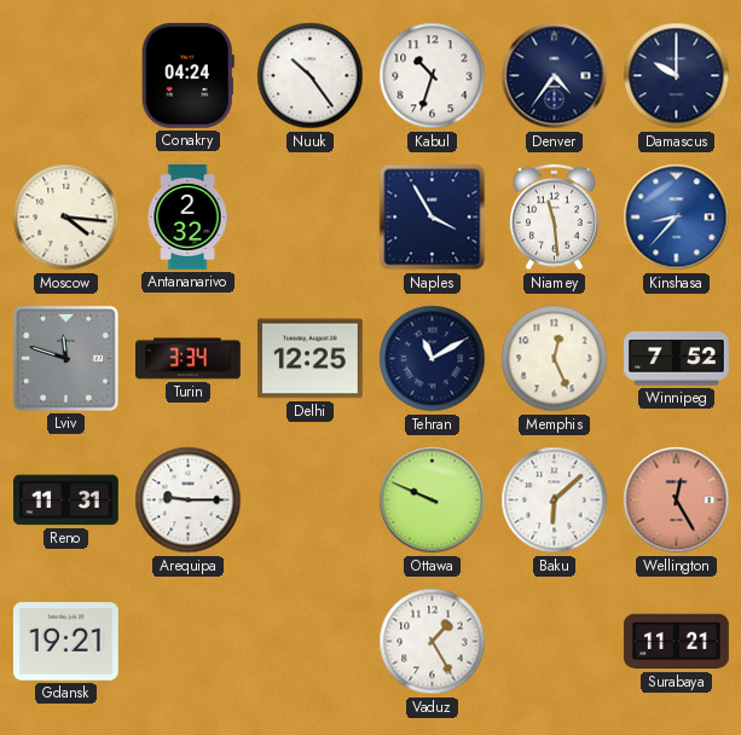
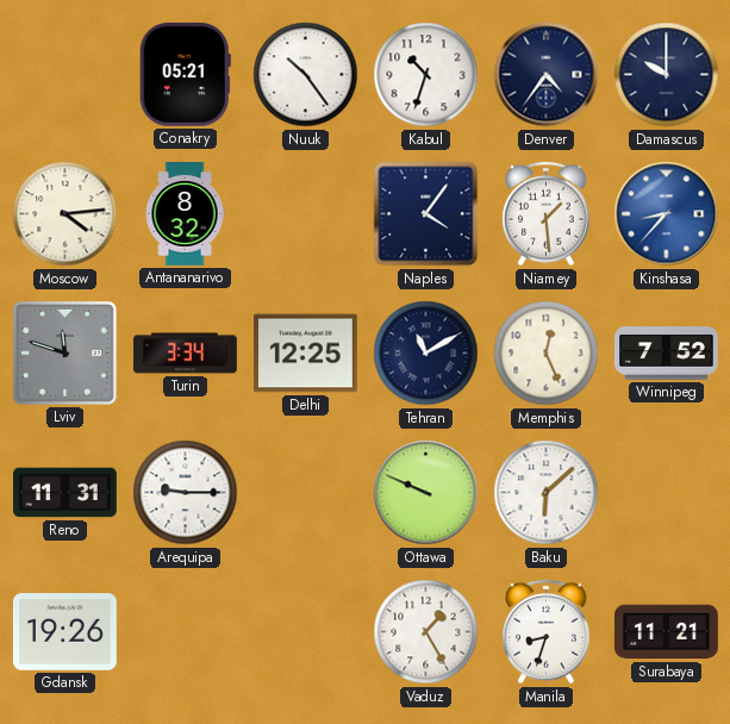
Conakry: 04:24 -> 05:21
Moscow: 4:16 -> 4:14
Antananarivo: 2:32 -> 8:32
Naples: 3:55 -> 4:06
Niamey: 11:29 -> 1:29
Wellington: 12:25 -> none
Gdansk: 19:21 -> 19:26
Manila: none -> 8:33
